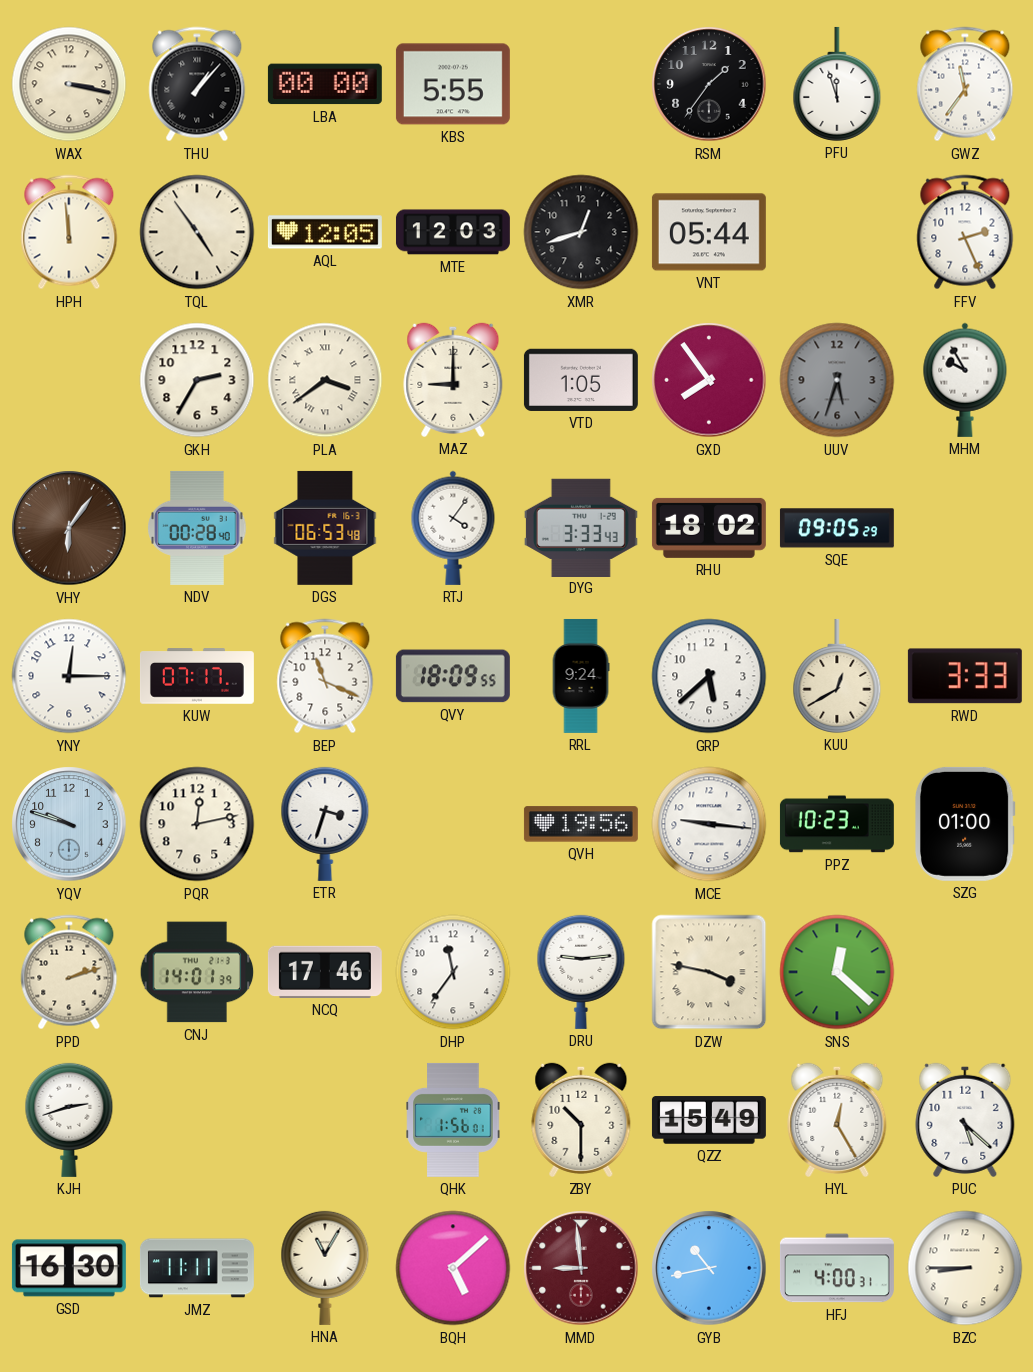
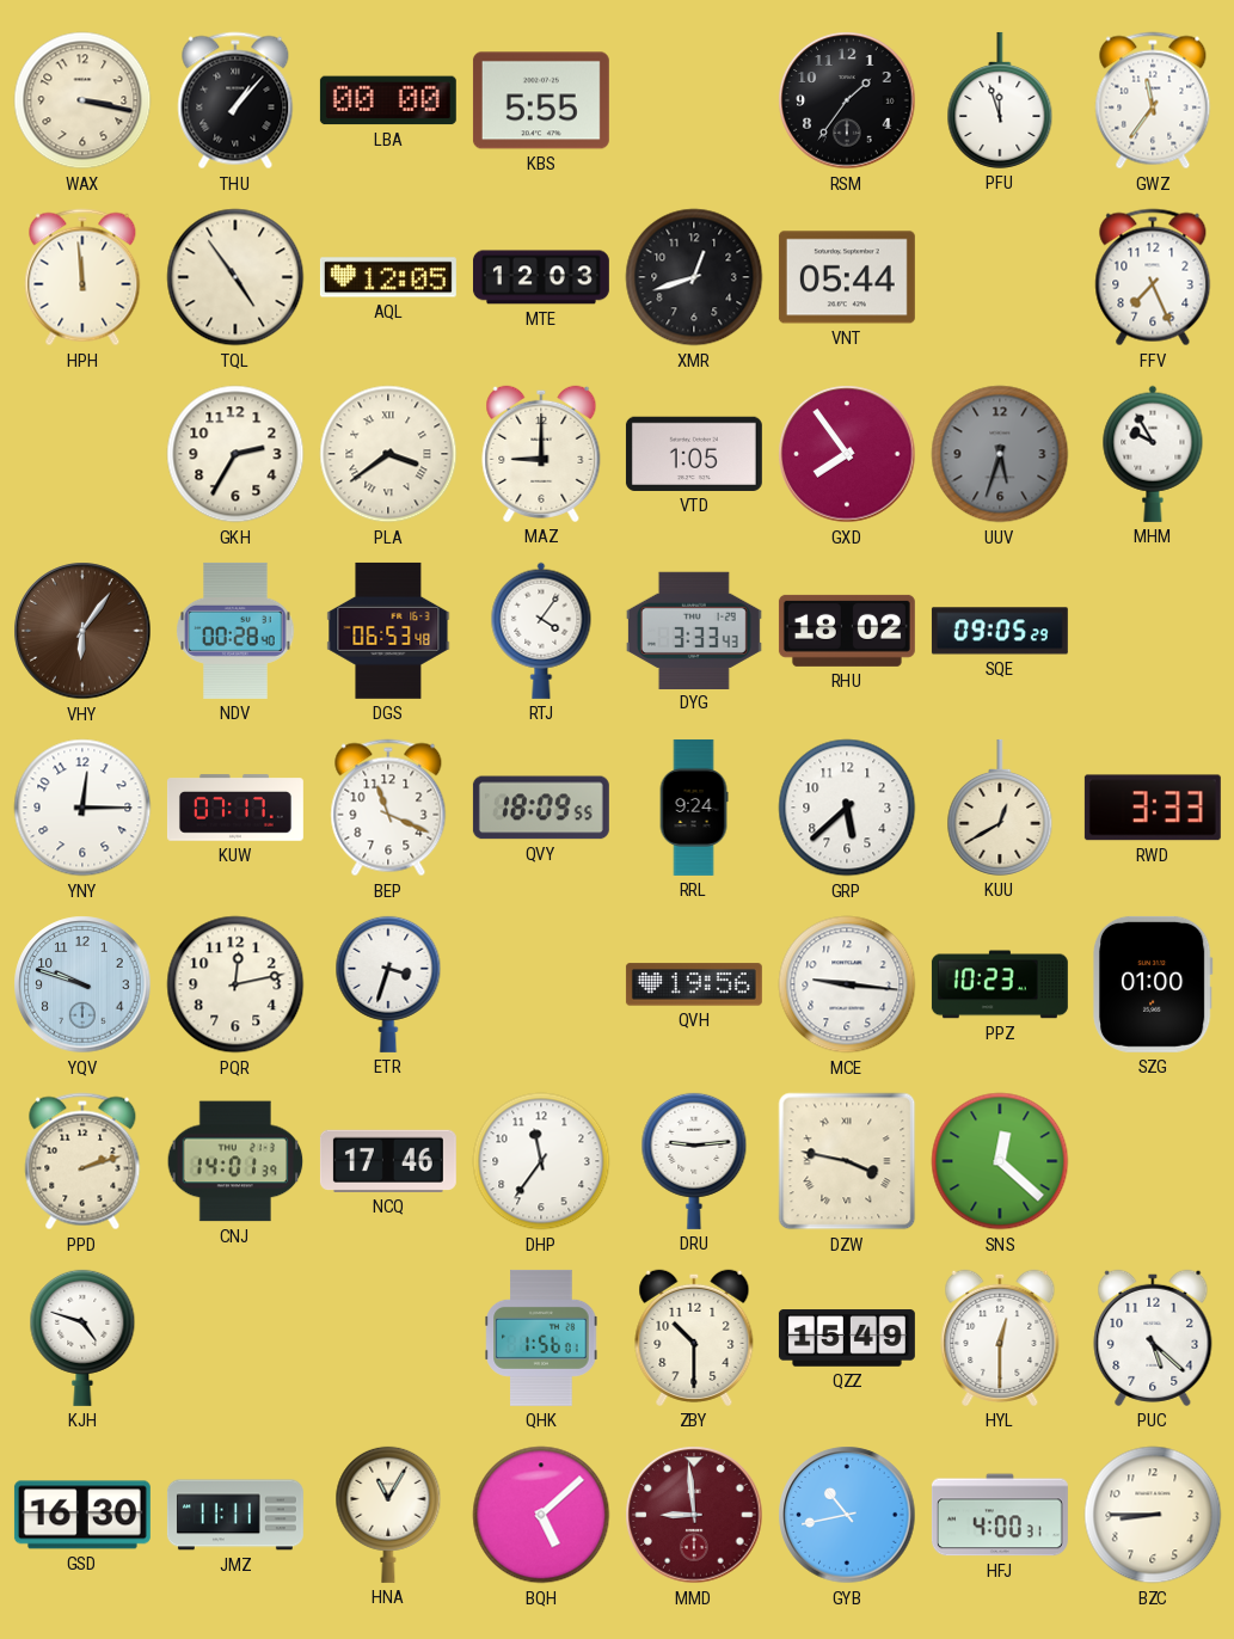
FFV: 2:26 -> 7:26
KJH: 2:42 -> 4:48
HYL: 12:25 -> 12:30
